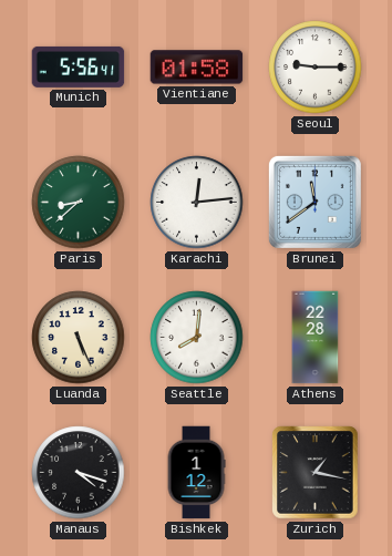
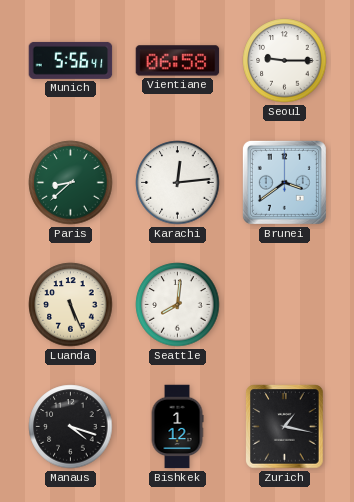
Vientiane: 01:58 -> 06:58
Brunei: 11:39 -> 3:39
Athens: 22:28 -> none
